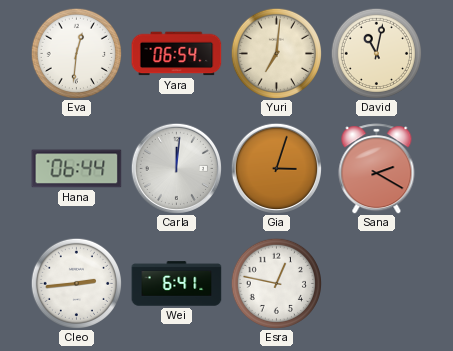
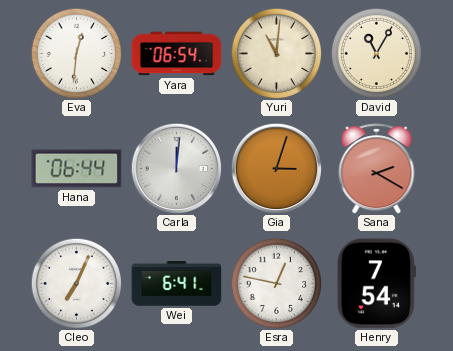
Yuri: 7:01 -> 11:01
David: 11:02 -> 11:05
Cleo: 2:44 -> 7:04
Henry: none -> 7:54
